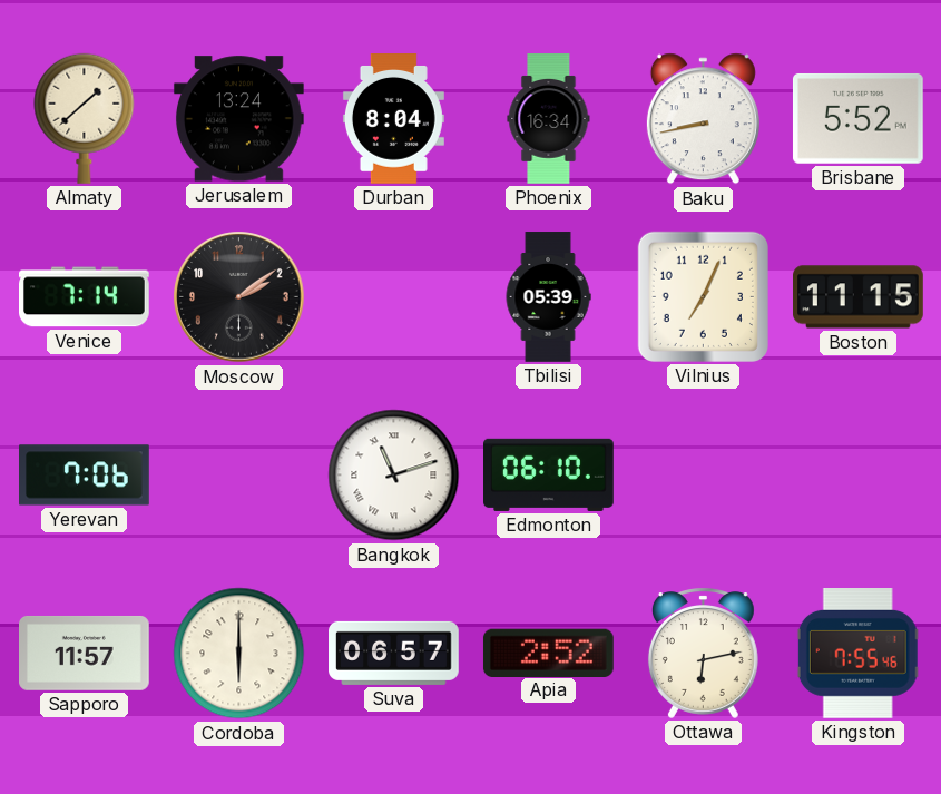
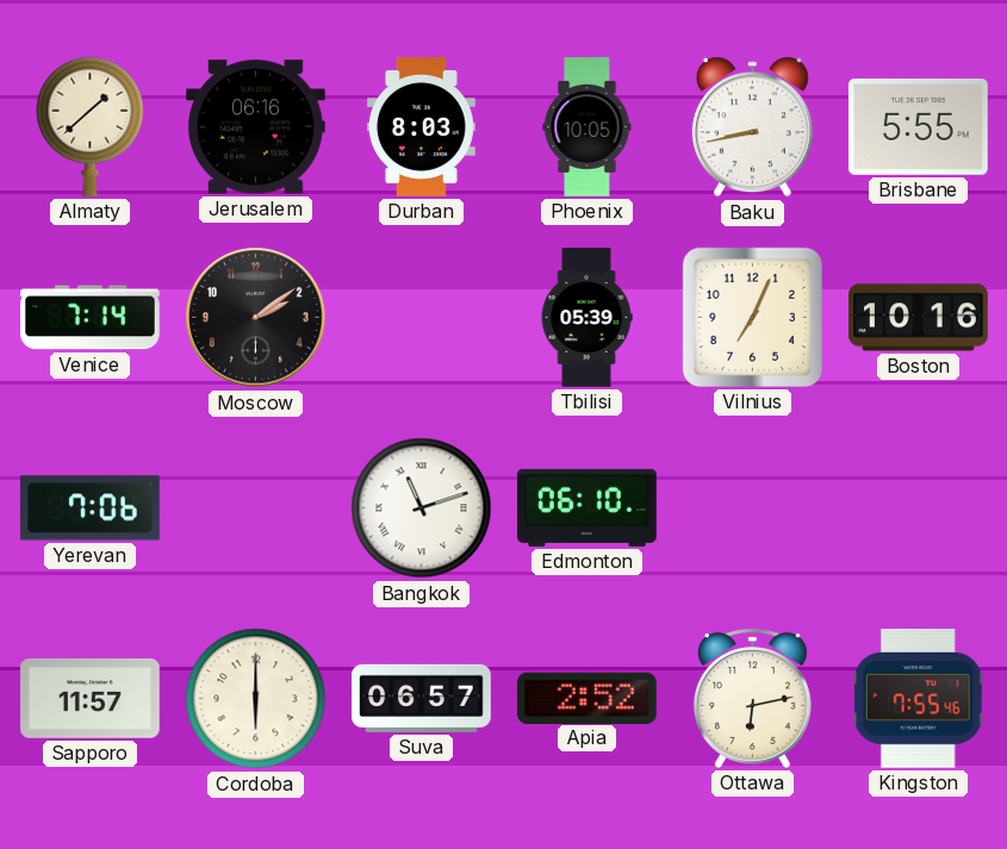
Jerusalem: 13:24 -> 06:16
Durban: 8:04 -> 8:03
Phoenix: 16:34 -> 10:05
Brisbane: 5:52 -> 5:55
Boston: 11:15 -> 10:16
